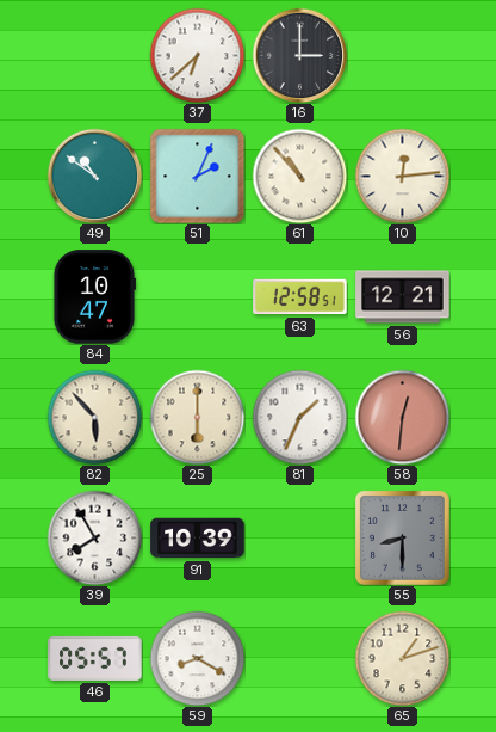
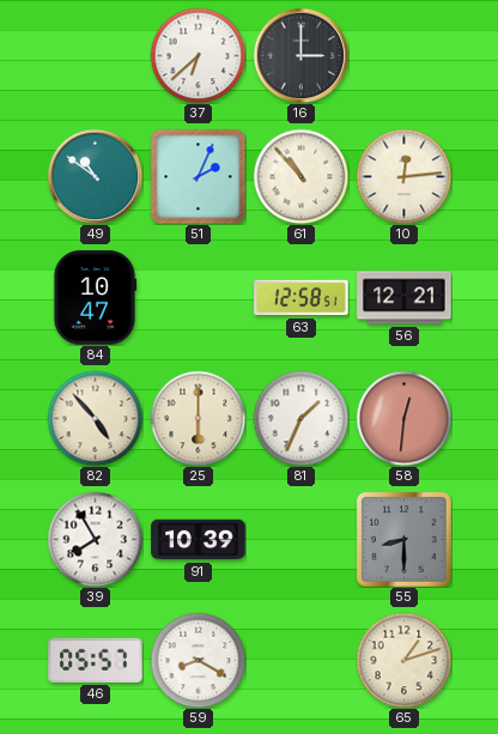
82: 5:53 -> 4:53
